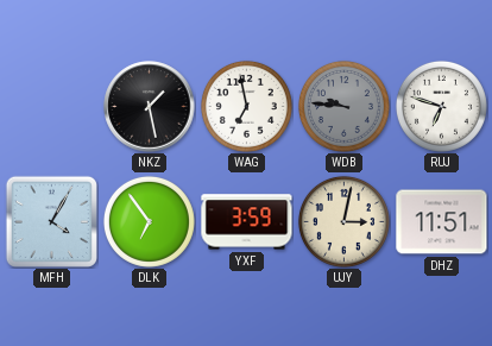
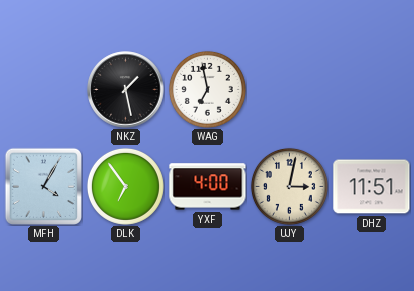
WDB: 9:46 -> none
RUJ: 6:48 -> none
YXF: 3:59 -> 4:00
